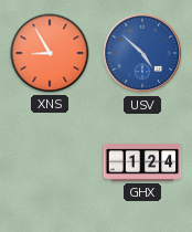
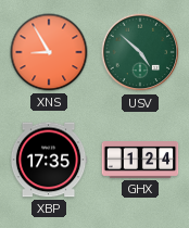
USV dial: blue -> green
XBP: none -> 17:35
